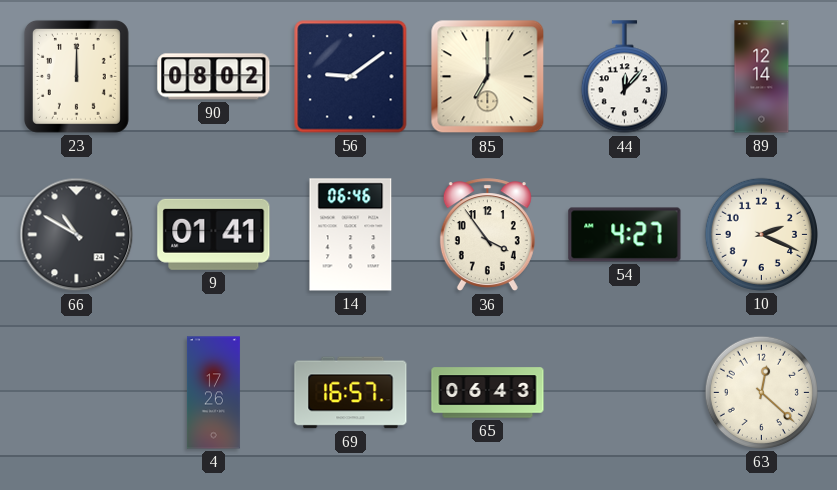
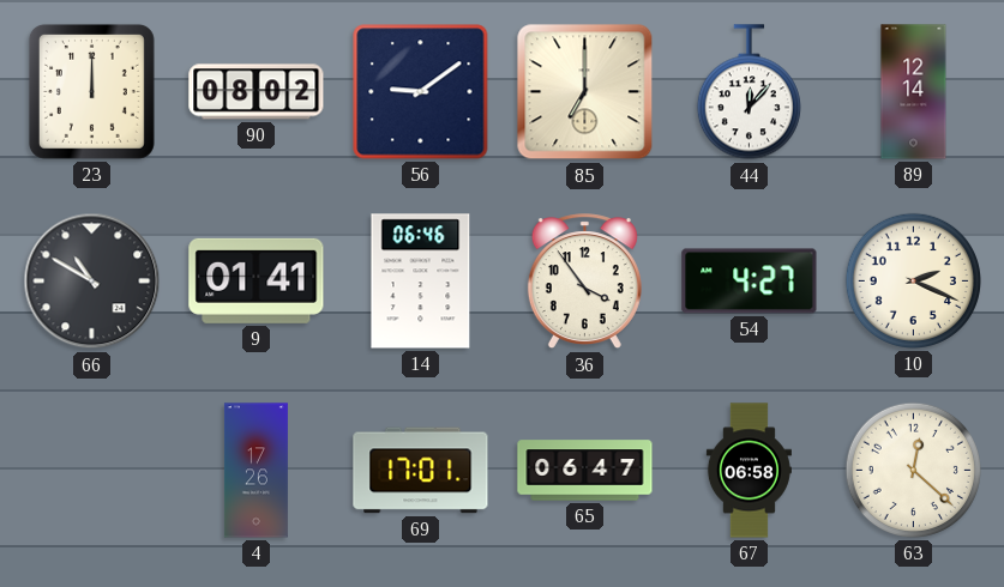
69: 16:57 -> 17:01
65: 06:43 -> 06:47
67: none -> 06:58
